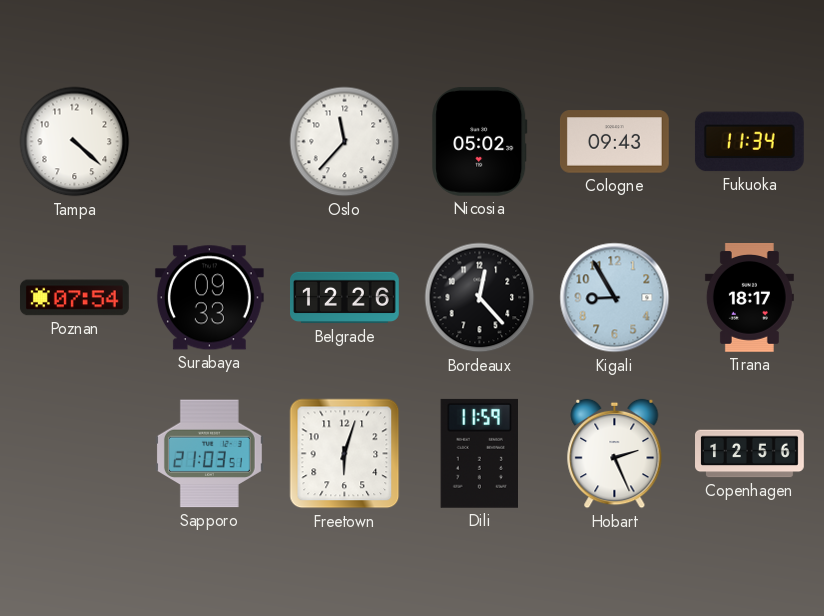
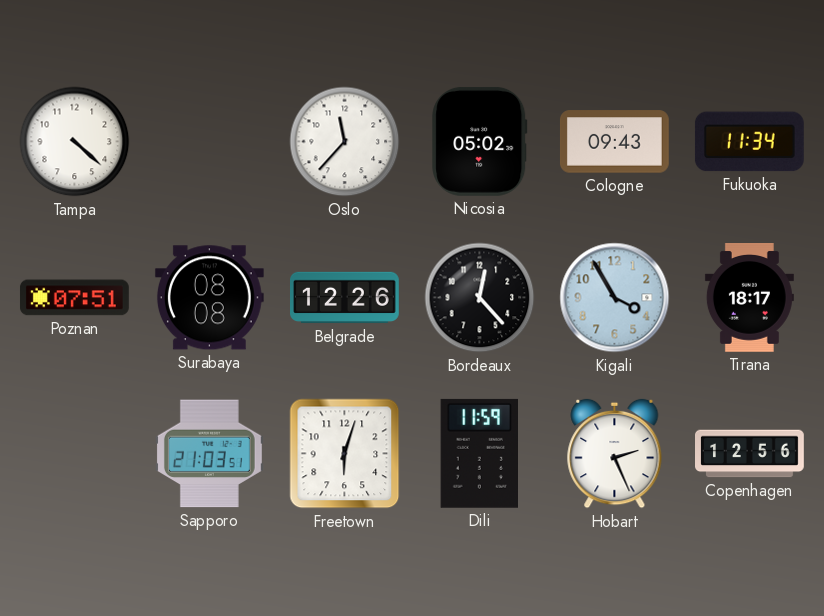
Poznan: 07:54 -> 07:51
Surabaya: 09:33 -> 08:08
Kigali: 8:55 -> 3:55
